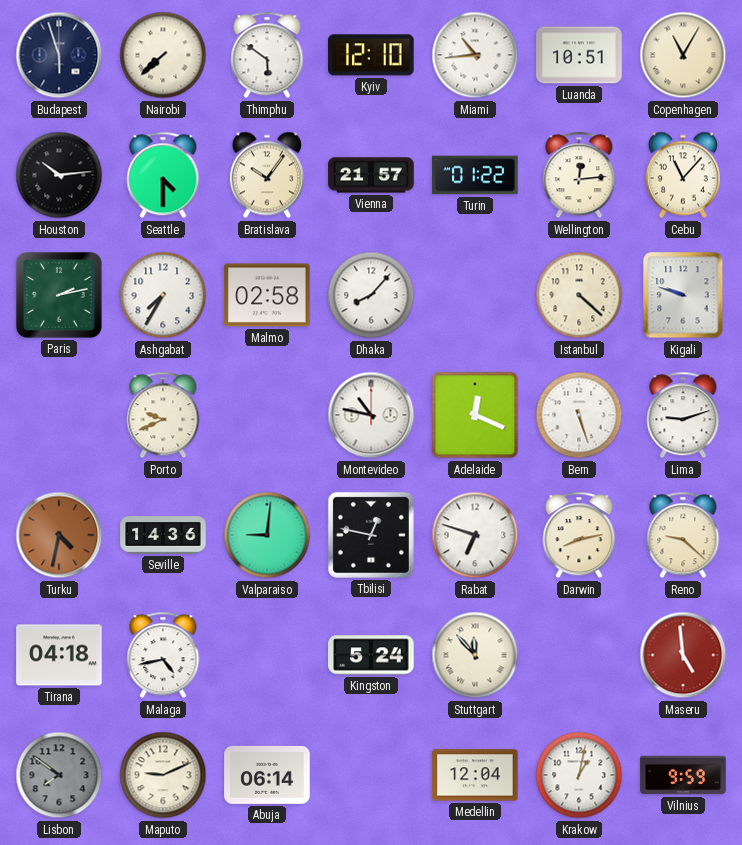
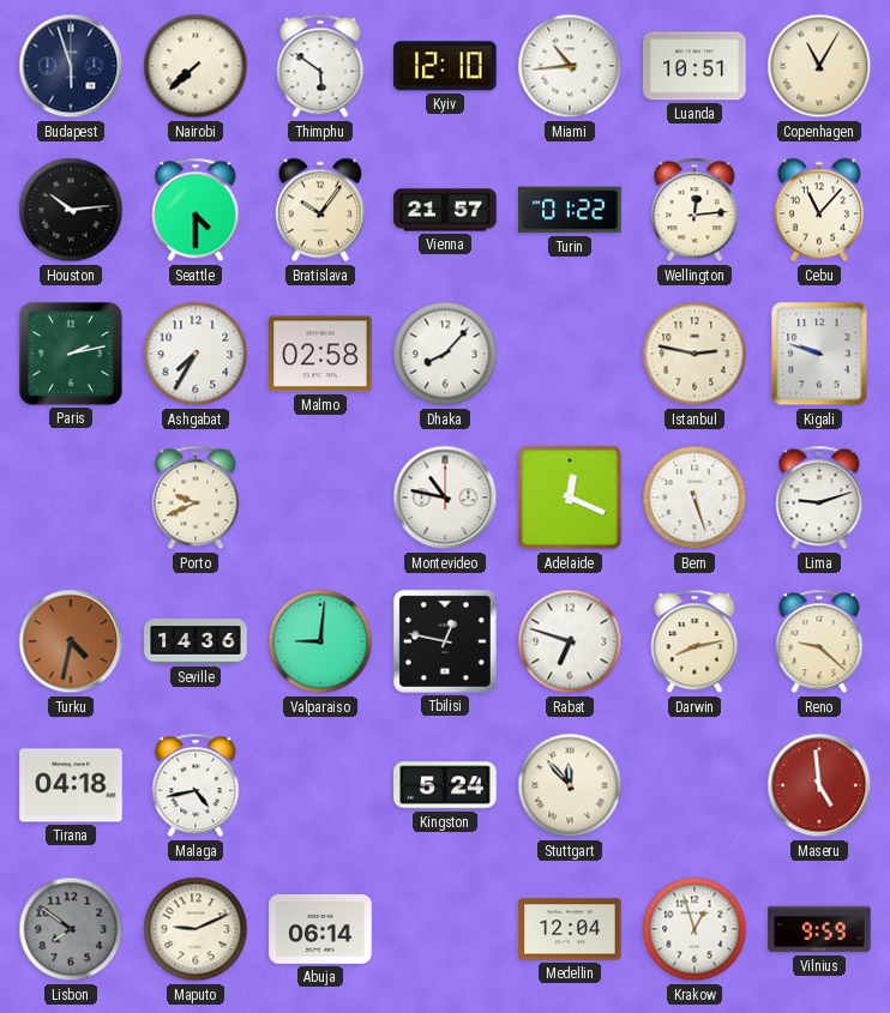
Istanbul: 4:22 -> 2:47
Krakow: 1:02 -> 12:57
